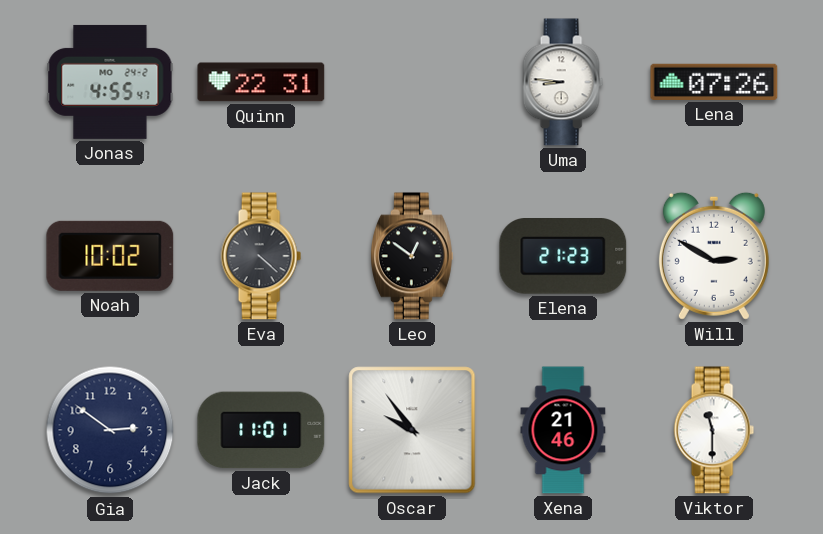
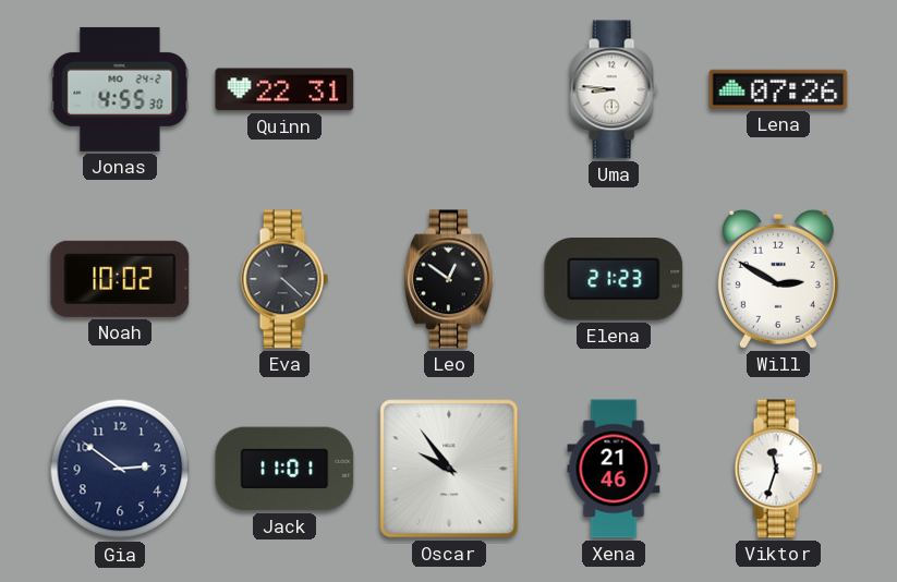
Jonas: 4:55:47 -> 4:55:30
Viktor: 11:30 -> 11:33
